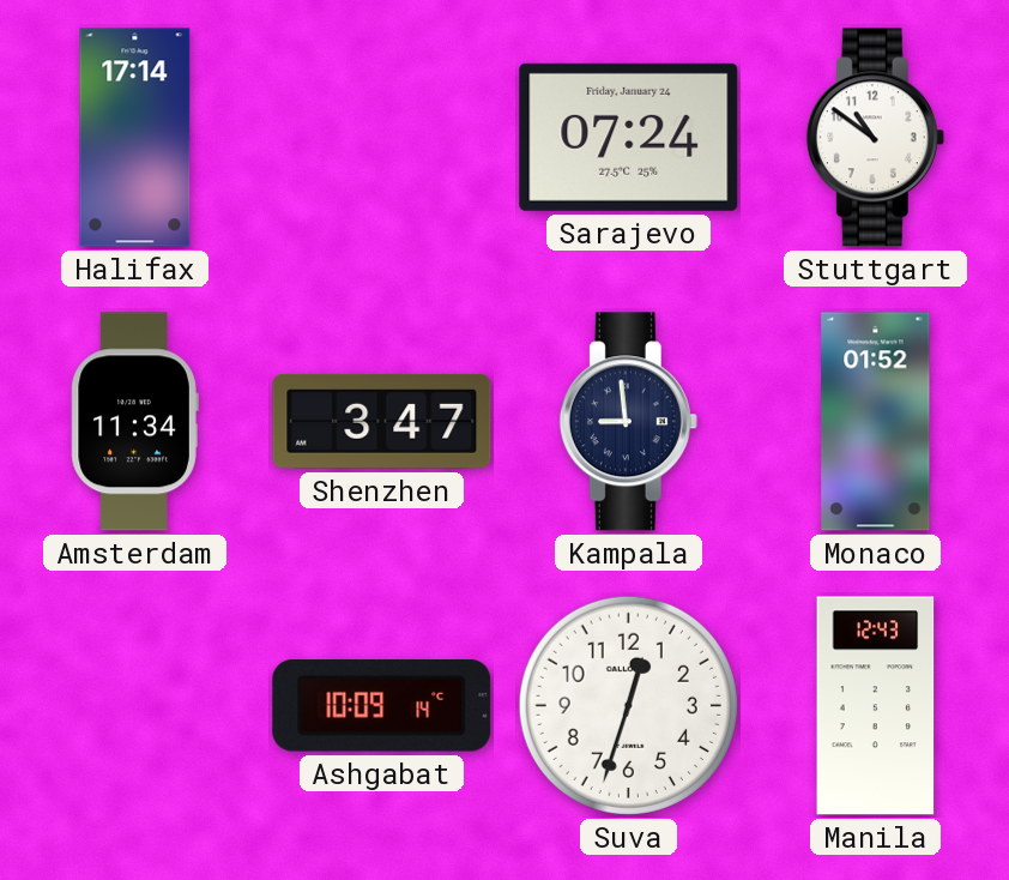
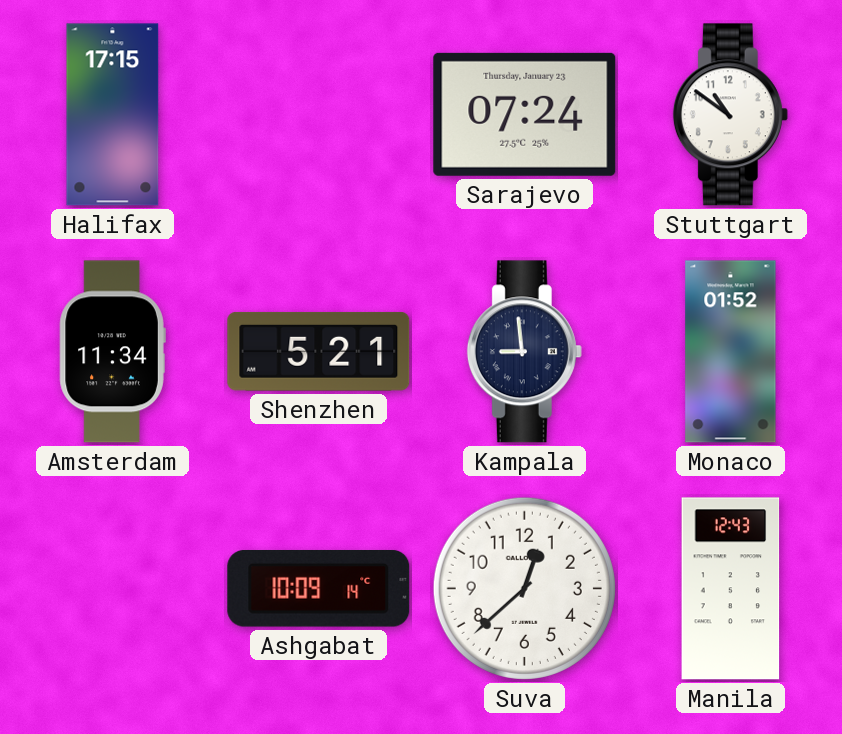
Halifax: 17:14 -> 17:15
Sarajevo date: Friday, January 24 -> Thursday, January 23
Shenzhen: 3:47 -> 5:21
Suva: 12:33 -> 12:38
